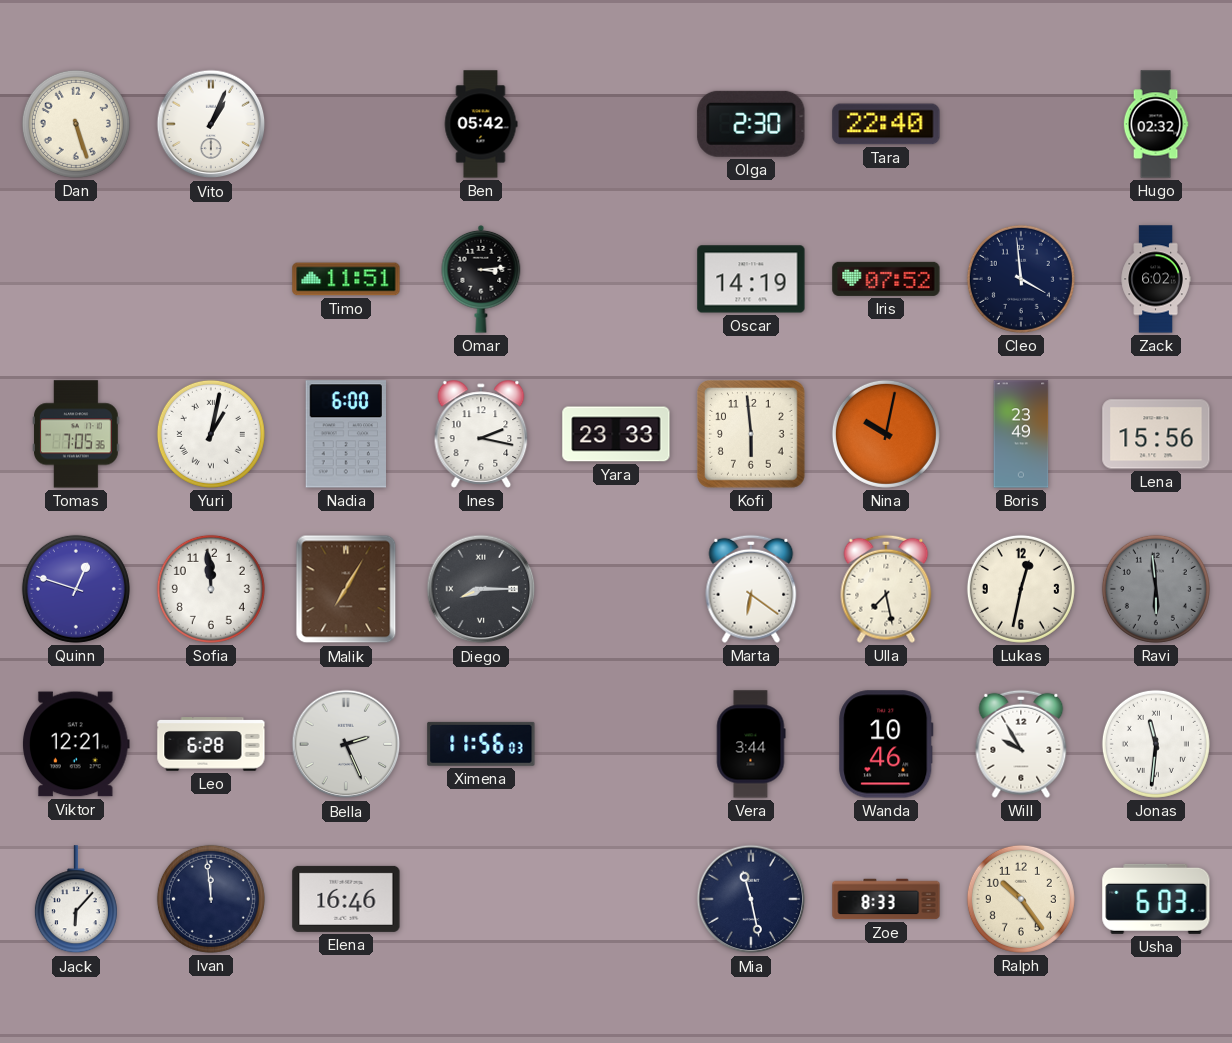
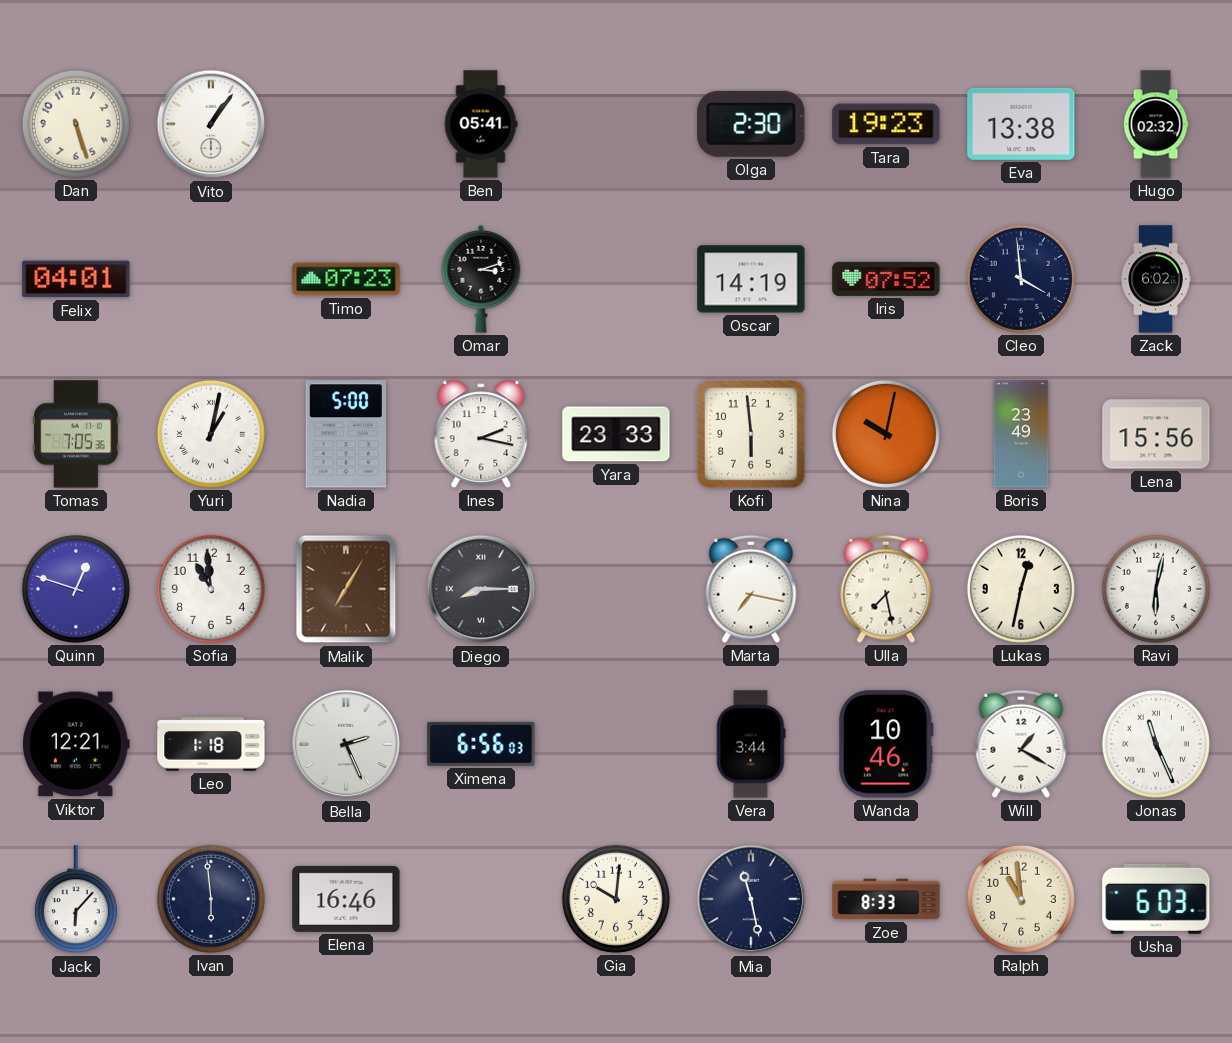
Vito: 1:04 -> 1:06
Ben: 05:42 -> 05:41
Tara: 22:40 -> 19:23
Eva: none -> 13:38
Felix: none -> 04:01
Timo: 11:51 -> 07:23
Omar: 3:14 -> 3:12
Nadia: 6:00 -> 5:00
Sofia: 11:59 -> 10:59
Marta: 6:21 -> 7:17
Ravi: 5:59 -> 6:02
Ravi dial: grey -> white
Leo: 6:28 -> 1:18
Ximena: 11:56 -> 6:56
Will: 9:55 -> 1:20
Jonas: 11:31 -> 11:26
Ivan: 11:59 -> 5:59
Gia: none -> 10:01
Ralph: 10:24 -> 10:59
